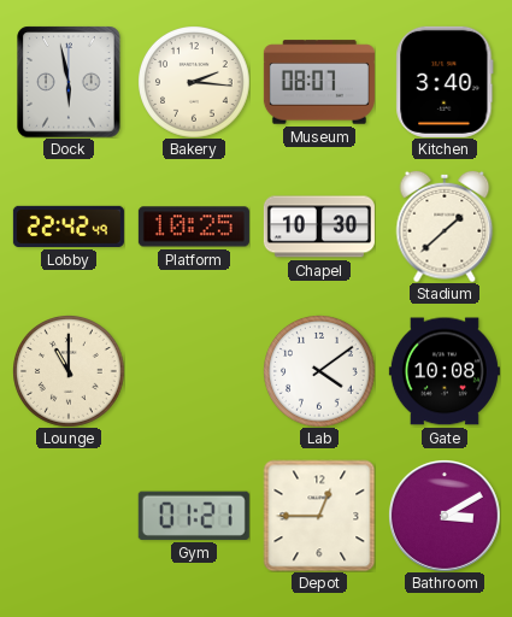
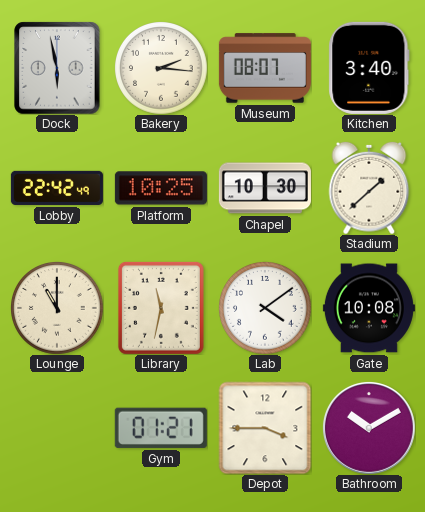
Library: none -> 11:32
Depot: 12:45 -> 3:45
Bathroom: 3:10 -> 10:10
